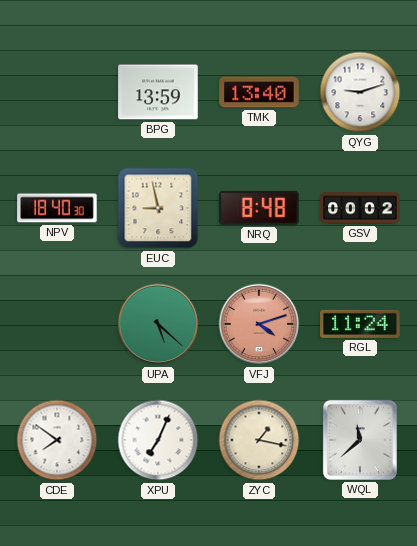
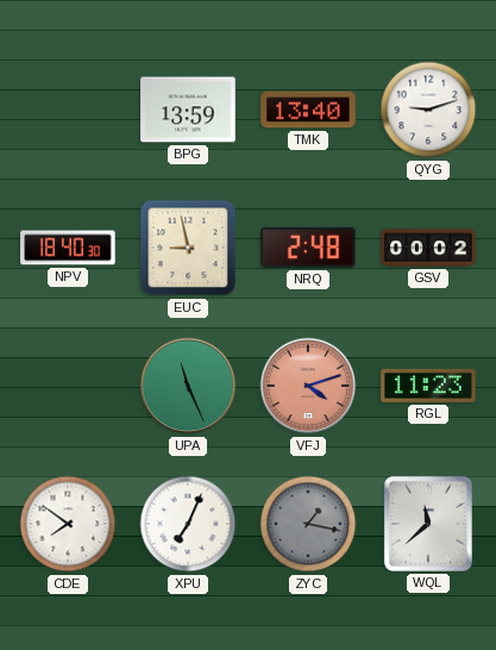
NRQ: 8:48 -> 2:48
UPA: 5:22 -> 11:26
RGL: 11:24 -> 11:23
ZYC dial: cream -> grey
